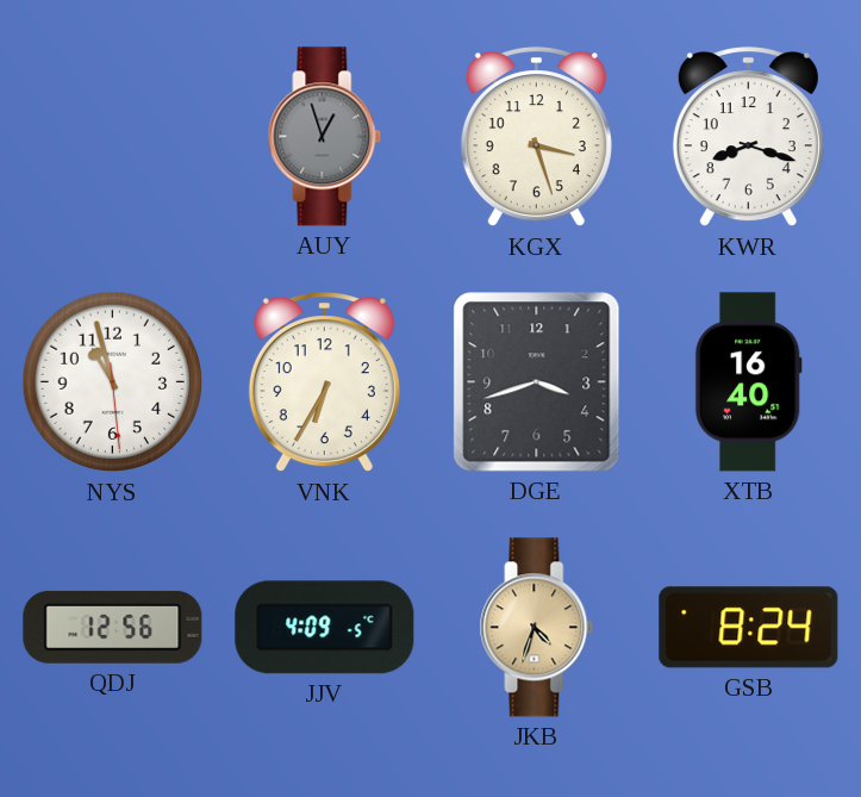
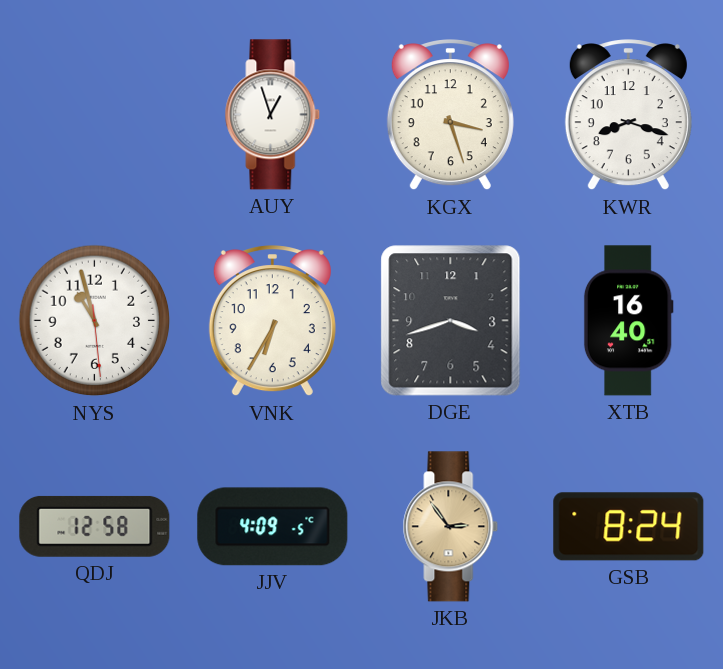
AUY dial: grey -> white
QDJ: 12:56 -> 12:58
JKB: 4:33 -> 2:54
